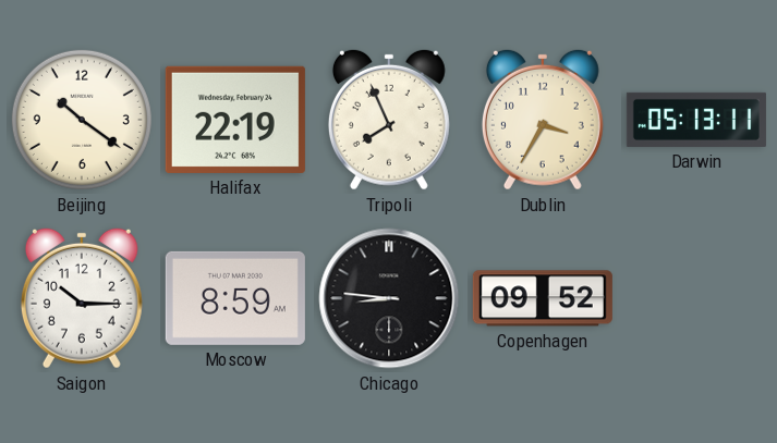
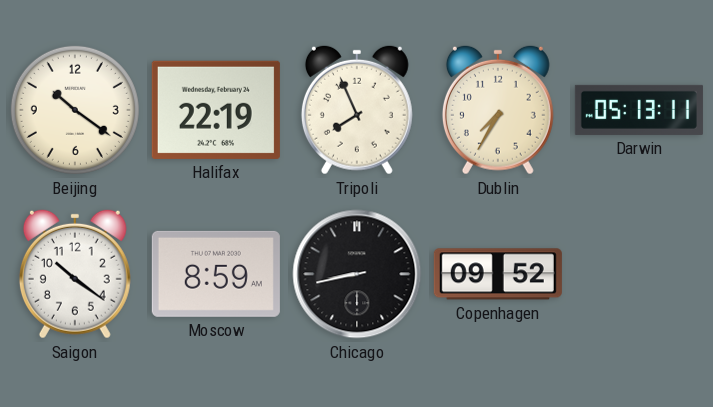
Dublin: 3:35 -> 7:35
Saigon: 10:15 -> 10:21
Chicago: 8:46 -> 8:43
